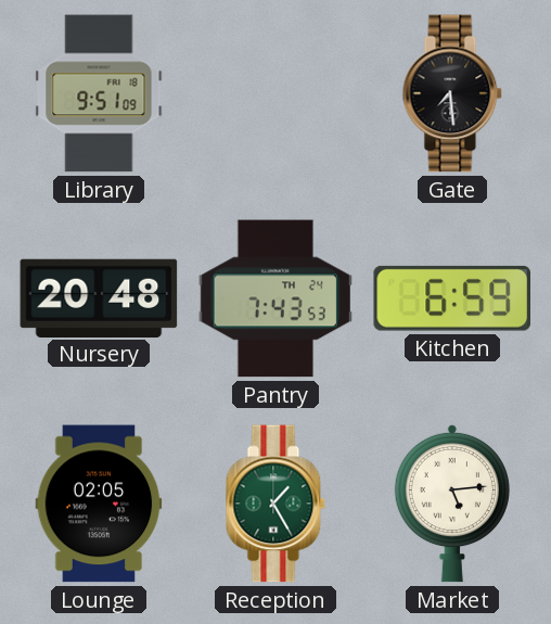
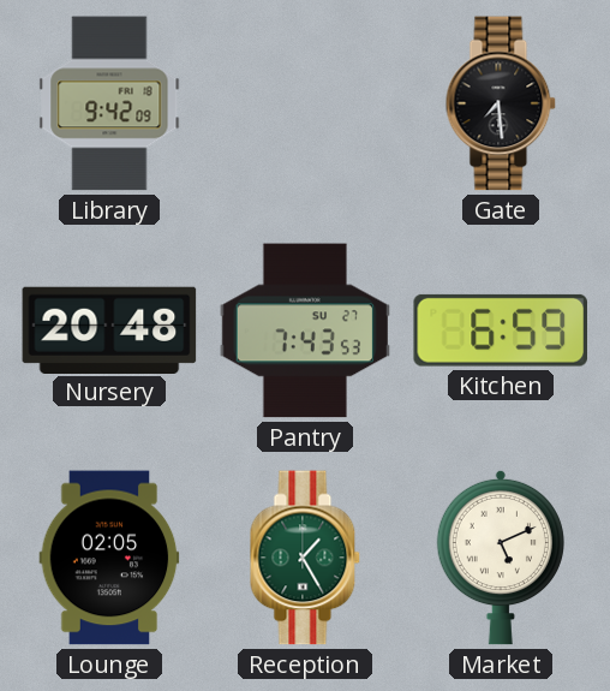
Library: 9:51 -> 9:42
Pantry date: TH 24 -> SU 27
Market: 5:14 -> 5:11
